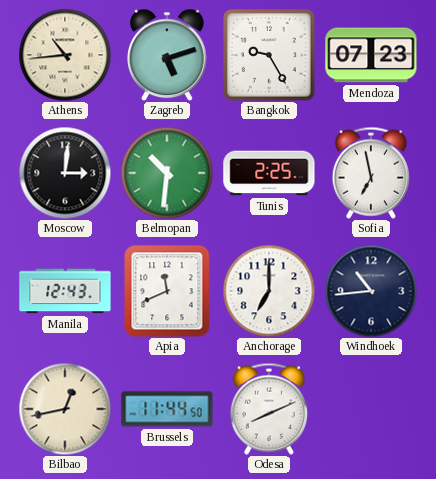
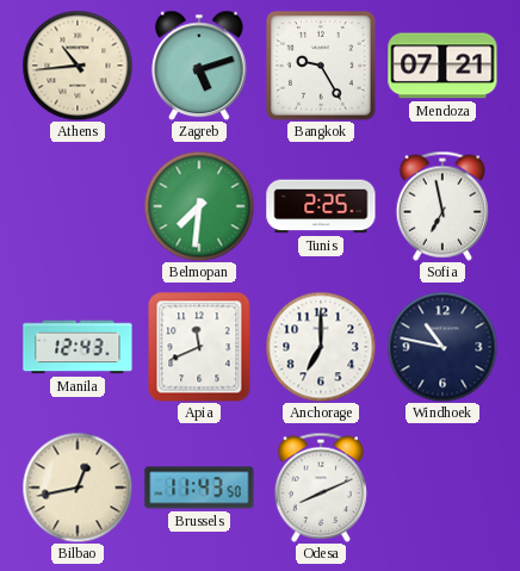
Mendoza: 07:23 -> 07:21
Moscow: 3:01 -> none
Belmopan: 10:31 -> 7:31
Windhoek: 10:44 -> 10:47
Brussels: 11:44 -> 11:43
